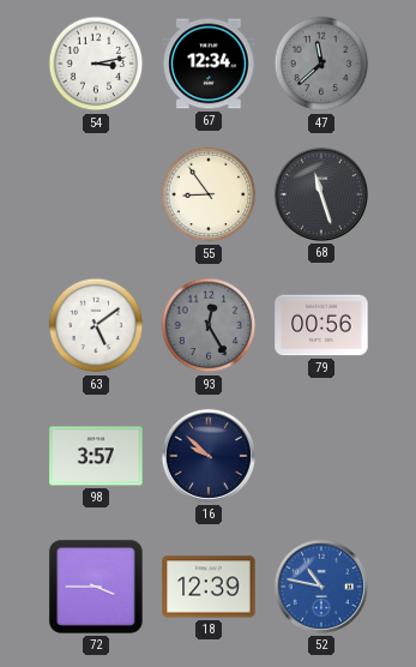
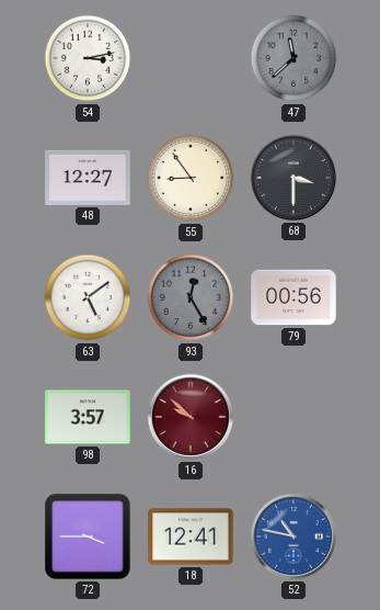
67: 12:34 -> none
48: none -> 12:27
68: 11:27 -> 3:30
16 dial: navy -> burgundy
18: 12:39 -> 12:41
